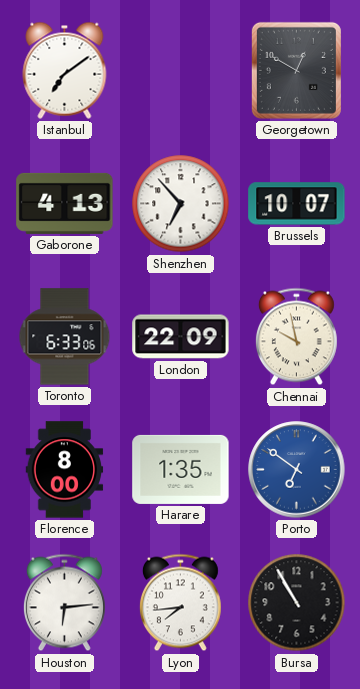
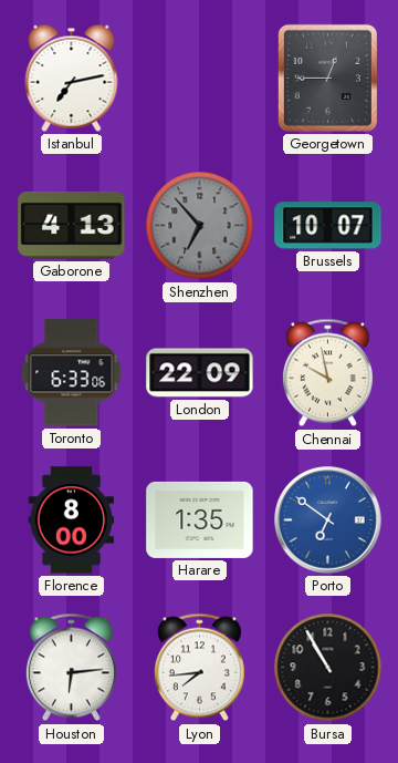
Istanbul: 7:09 -> 7:13
Georgetown: 12:50 -> 12:45
Shenzhen dial: white -> grey
